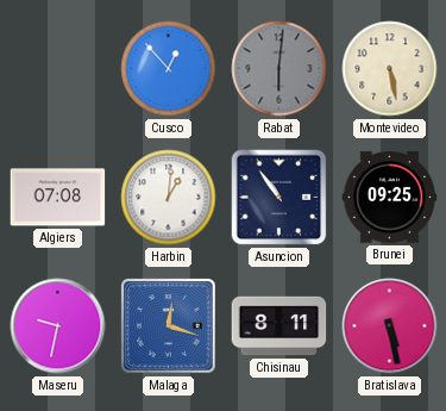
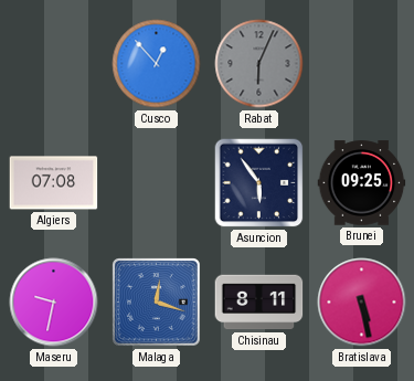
Rabat: 6:01 -> 6:04
Montevideo: 5:28 -> none
Harbin: 1:01 -> none
Asuncion: 10:54 -> 5:54
